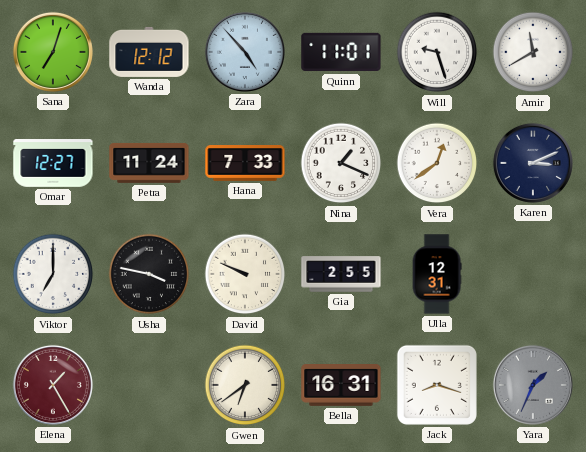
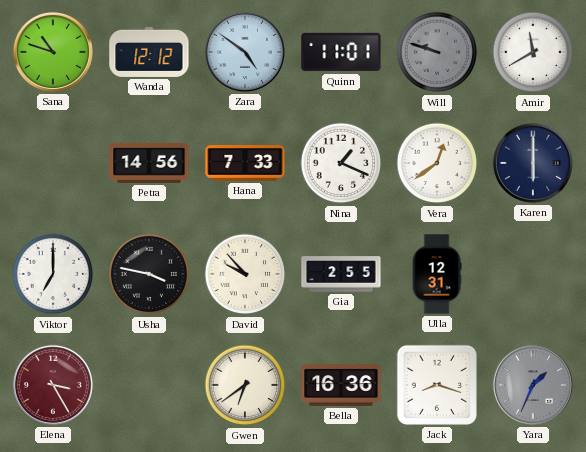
Sana: 7:03 -> 10:48
Zara: 4:53 -> 4:51
Will: 9:27 -> 9:48
Will dial: white -> grey
Omar: 12:27 -> none
Petra: 11:24 -> 14:56
Karen: 3:11 -> 6:00
David: 9:49 -> 9:53
Elena: 1:25 -> 3:25
Bella: 16:31 -> 16:36
